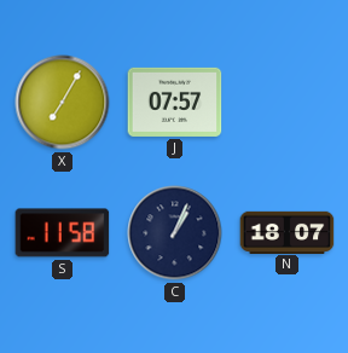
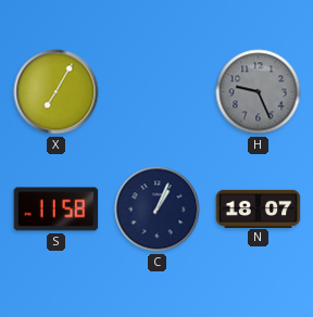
J: 07:57 -> none
H: none -> 9:26
